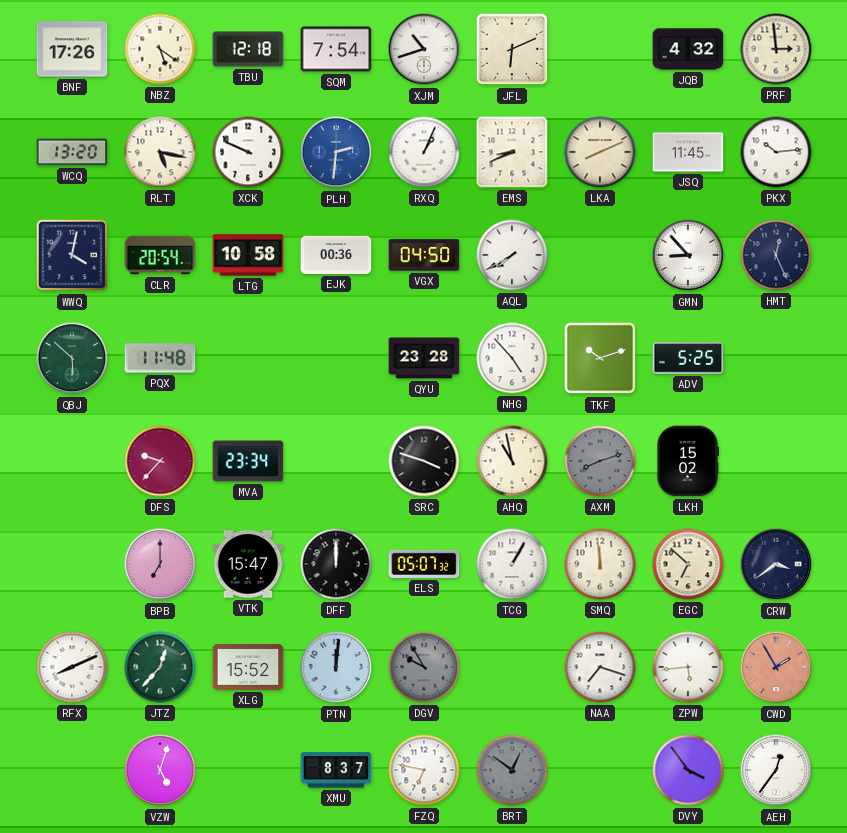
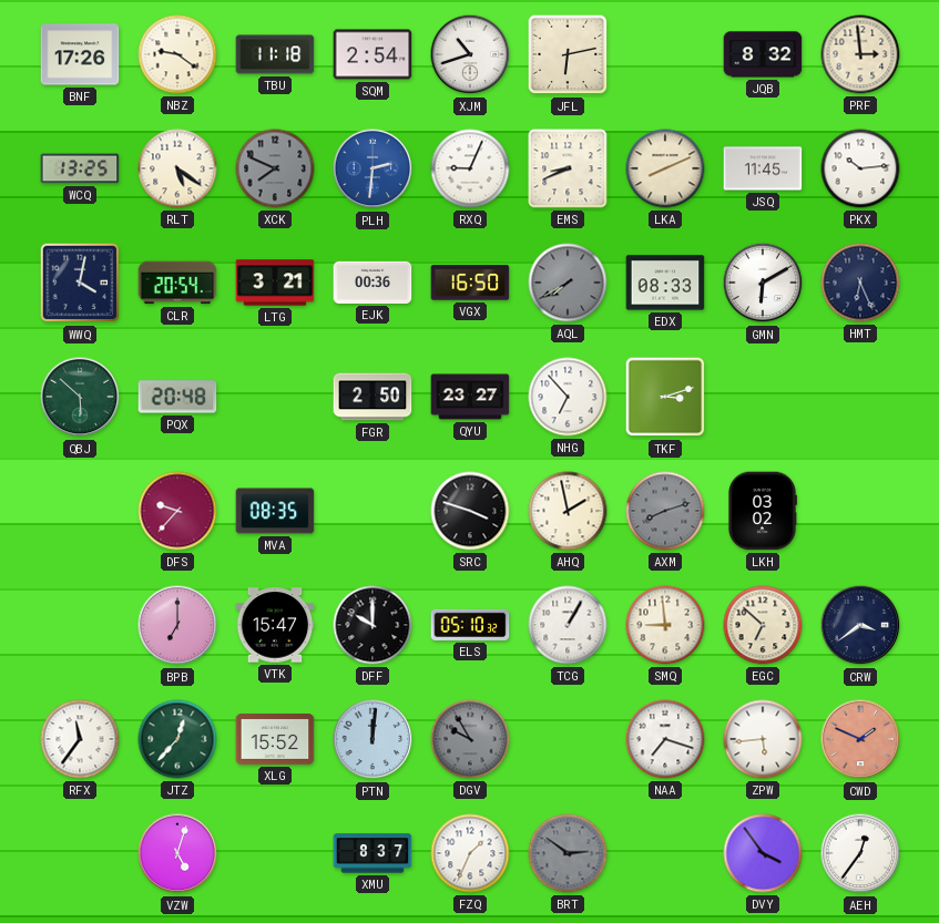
NBZ: 5:21 -> 9:21
TBU: 12:18 -> 11:18
SQM: 7:54 -> 2:54
JFL: 6:11 -> 6:13
JQB: 4:32 -> 8:32
WCQ: 13:20 -> 13:25
RLT: 5:17 -> 5:21
XCK: 9:49 -> 7:49
XCK dial: white -> grey
RXQ: 1:04 -> 9:04
LTG: 10:58 -> 3:21
VGX: 04:50 -> 16:50
AQL dial: white -> grey
EDX: none -> 08:33
GMN: 8:53 -> 6:10
HMT: 12:26 -> 6:26
PQX: 11:48 -> 20:48
FGR: none -> 2:50
QYU: 23:28 -> 23:27
NHG: 4:53 -> 6:53
TKF: 10:12 -> 3:12
ADV: 5:25 -> none
MVA: 23:34 -> 08:35
AHQ: 10:58 -> 1:58
LKH: 15:02 -> 03:02
DFF: 12:00 -> 10:00
ELS: 05:07 -> 05:10
SMQ: 11:59 -> 8:59
RFX: 8:11 -> 11:36
CWD: 1:55 -> 1:49
FZQ: 6:47 -> 1:34
BRT: 12:51 -> 2:51
